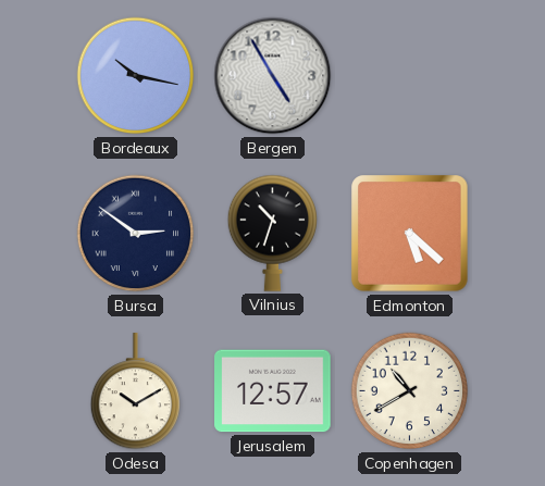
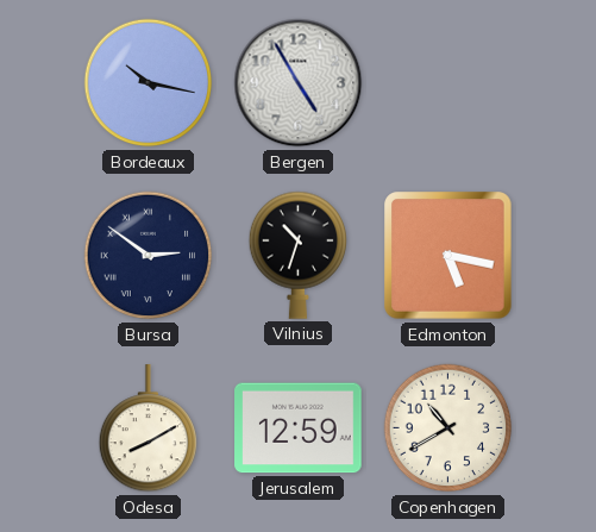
Edmonton: 5:22 -> 5:17
Odesa: 10:10 -> 8:10
Jerusalem: 12:57 -> 12:59
